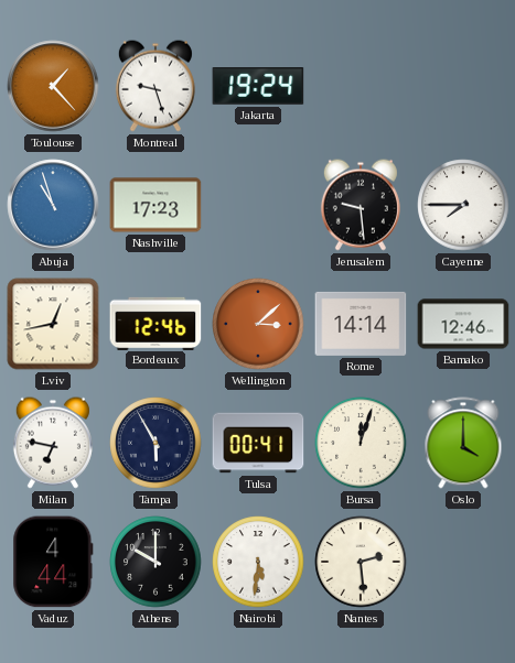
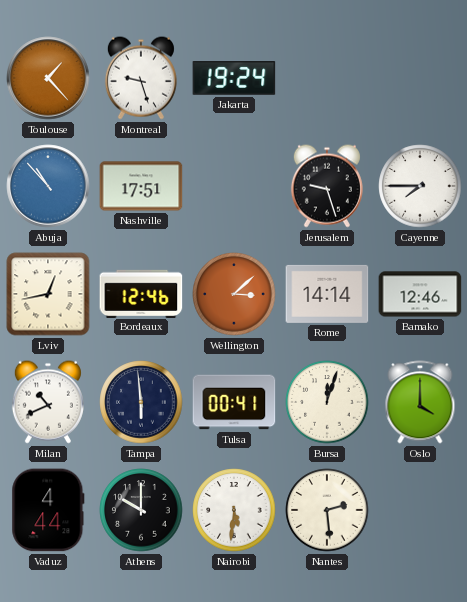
Abuja: 10:57 -> 10:53
Nashville: 17:23 -> 17:51
Jerusalem: 9:29 -> 9:27
Milan: 6:47 -> 10:41
Tampa: 5:55 -> 5:59
